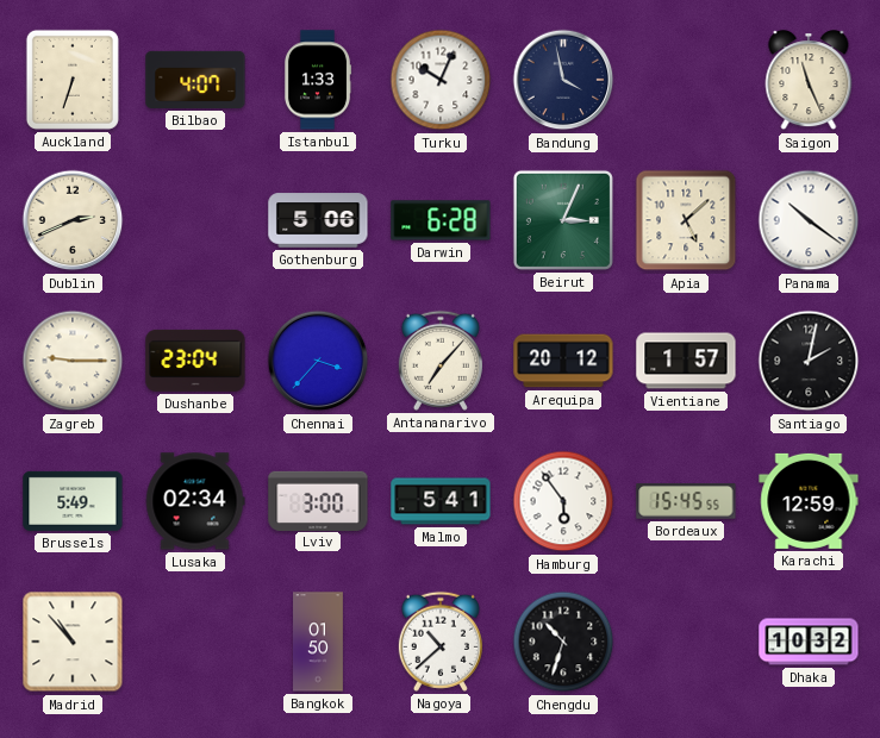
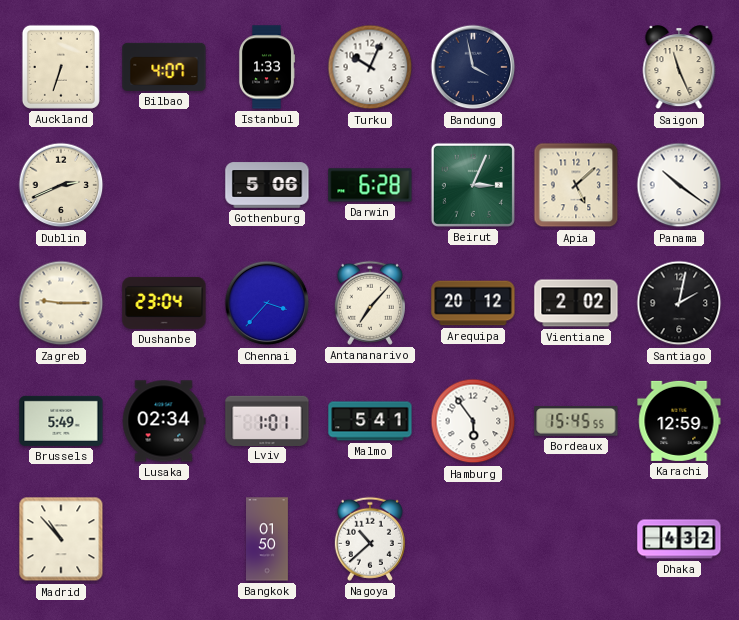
Vientiane: 1:57 -> 2:02
Lviv: 3:00 -> 1:01
Chengdu: 10:33 -> none
Dhaka: 10:32 -> 4:32
